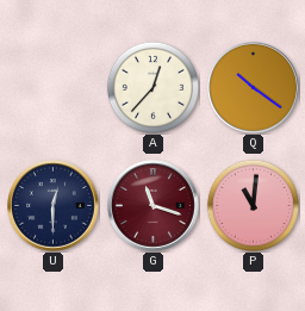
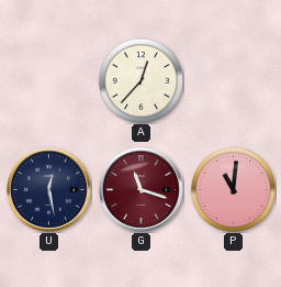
Q: 10:21 -> none
U: 12:30 -> 12:28
